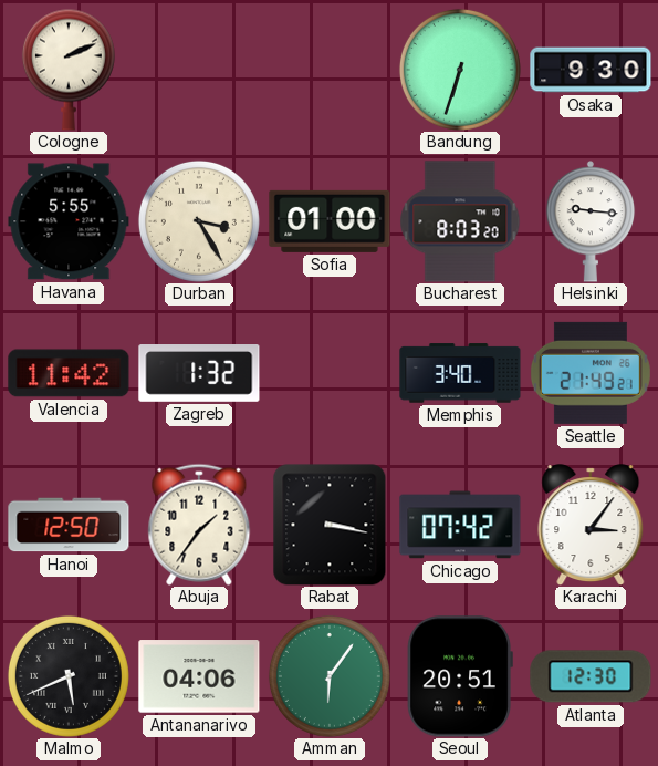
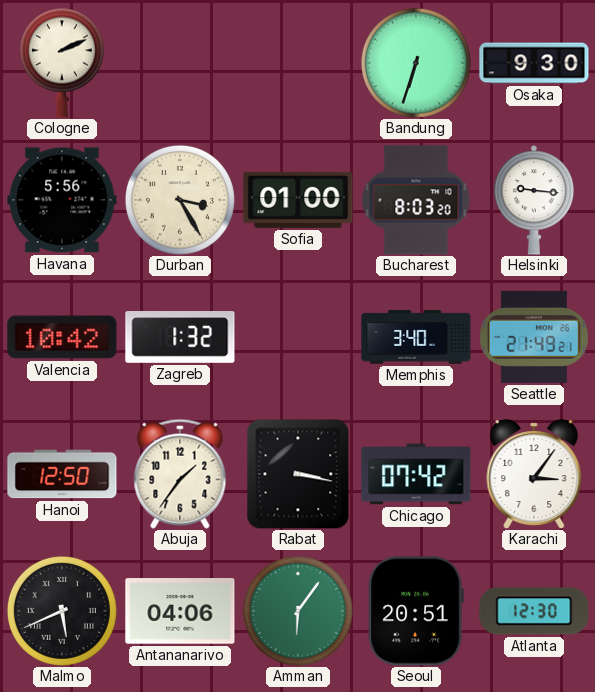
Havana: 5:55 -> 5:56
Valencia: 11:42 -> 10:42
